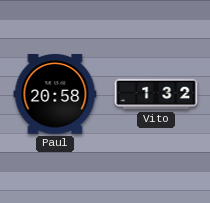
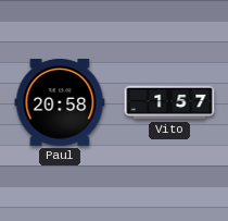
Vito: 1:32 -> 1:57
